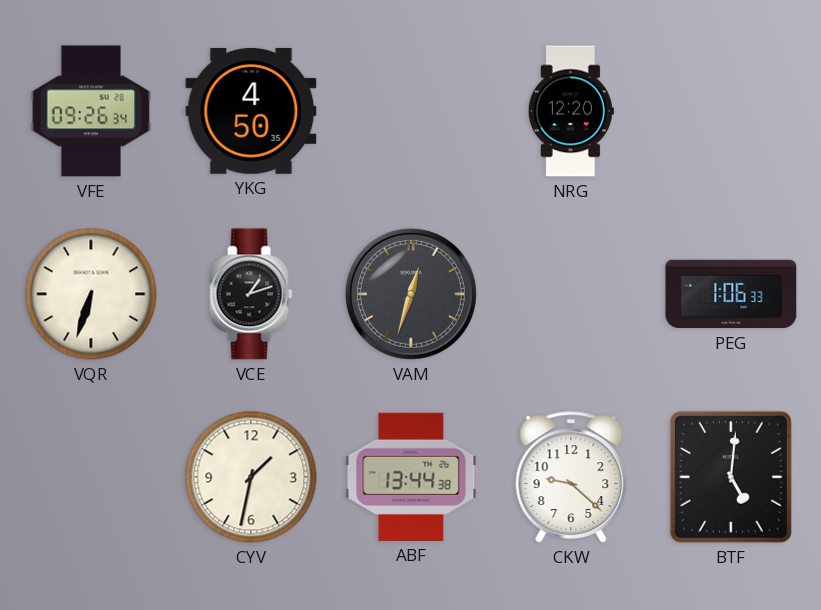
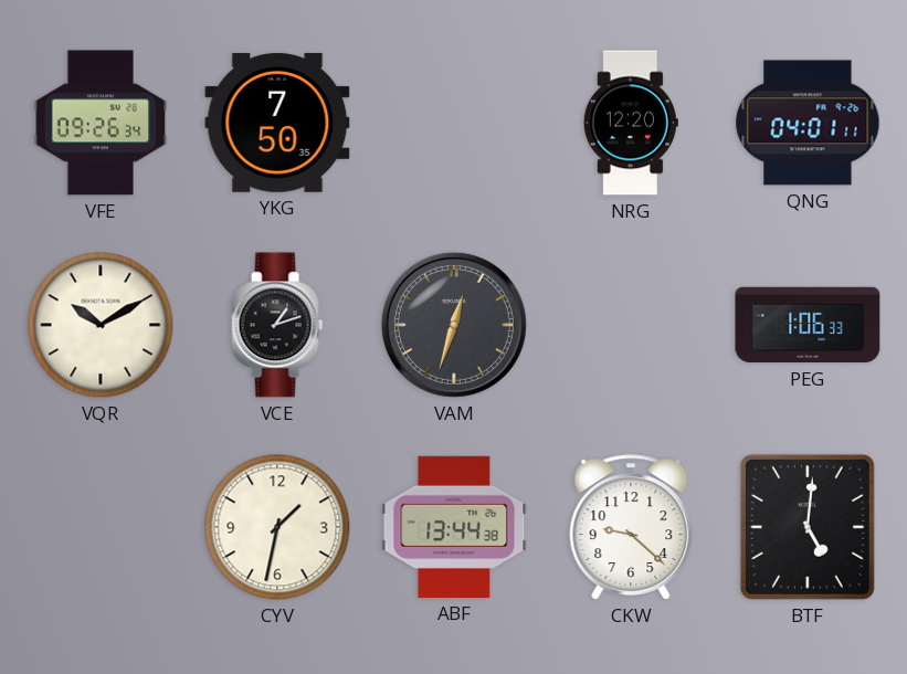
YKG: 4:50 -> 7:50
QNG: none -> 04:01
VQR: 6:33 -> 10:10
